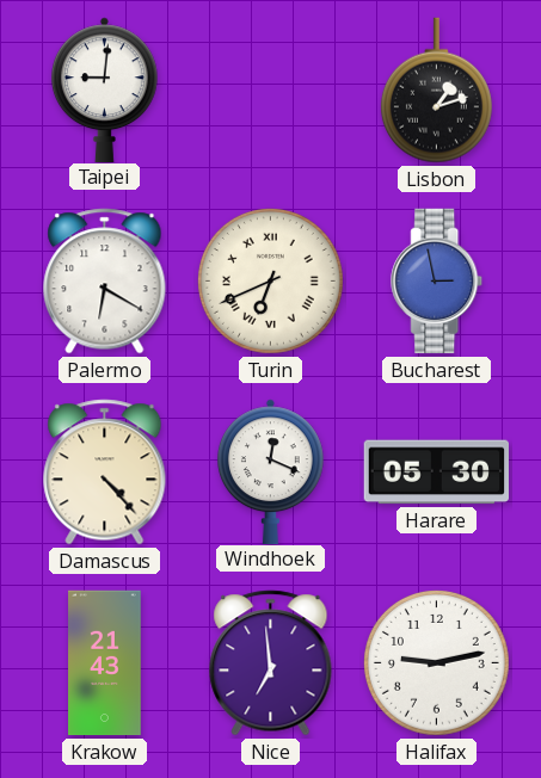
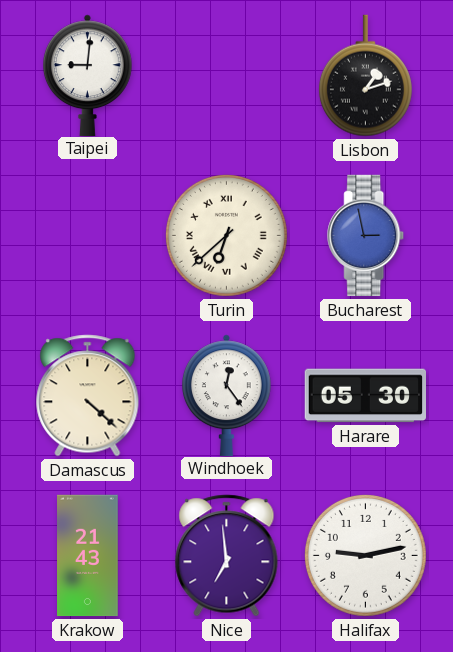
Palermo: 6:20 -> none
Turin: 6:41 -> 6:38
Damascus: 4:23 -> 4:22
Windhoek: 12:19 -> 12:24
